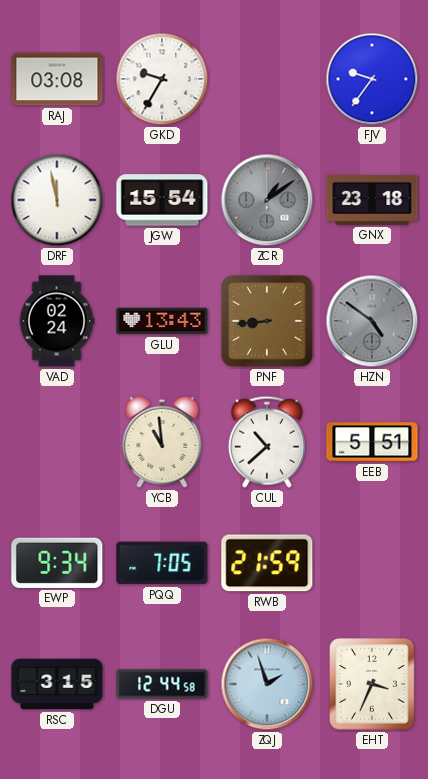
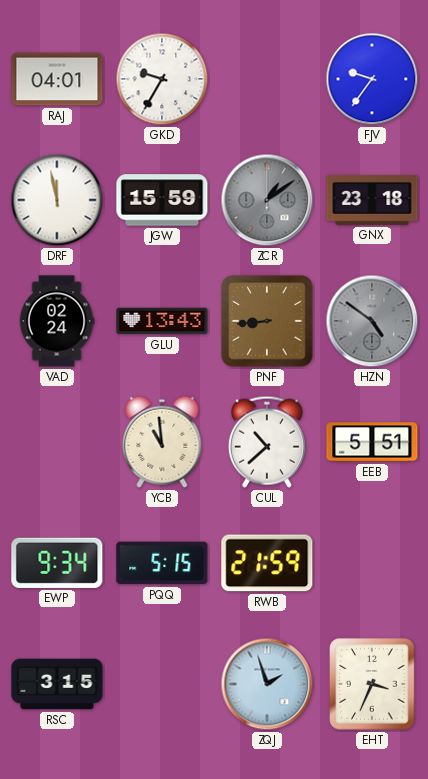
RAJ: 03:08 -> 04:01
JGW: 15:54 -> 15:59
PQQ: 7:05 -> 5:15
DGU: 12:44 -> none
